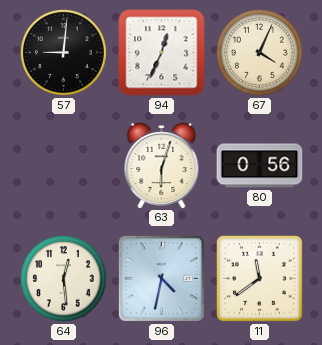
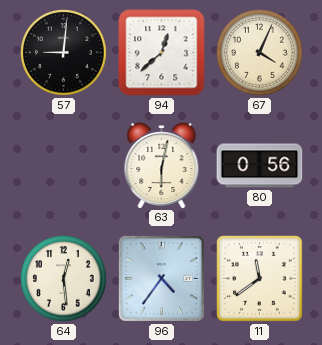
94: 12:34 -> 12:38
63: 6:03 -> 6:02
96: 4:32 -> 4:36
